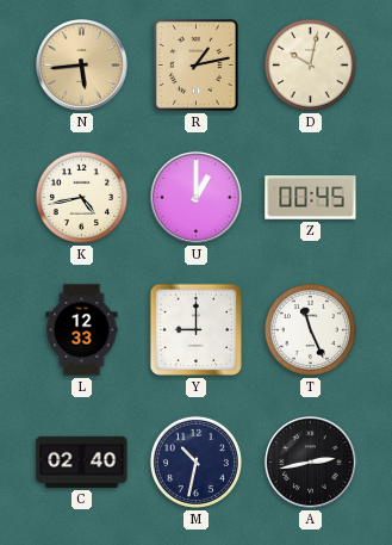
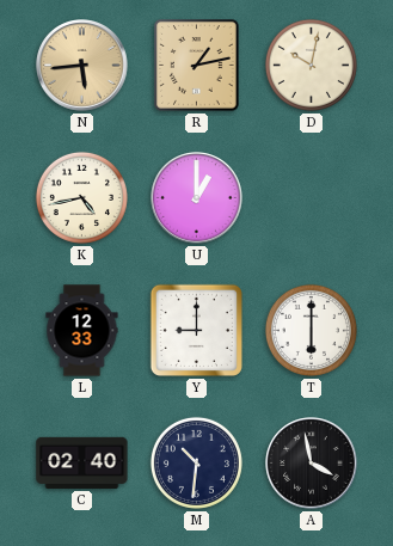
Z: 00:45 -> none
T: 11:26 -> 6:00
M: 10:32 -> 10:31
A: 2:43 -> 3:58
